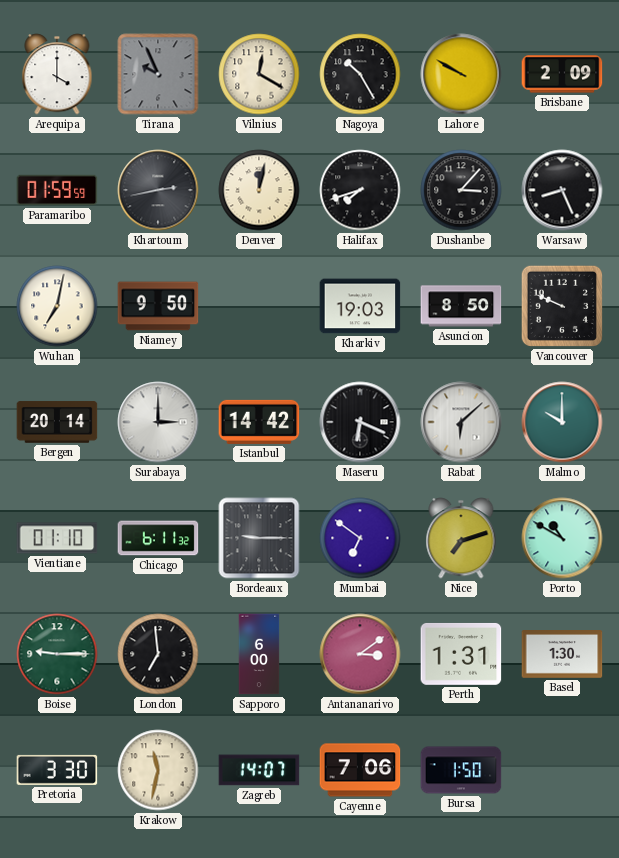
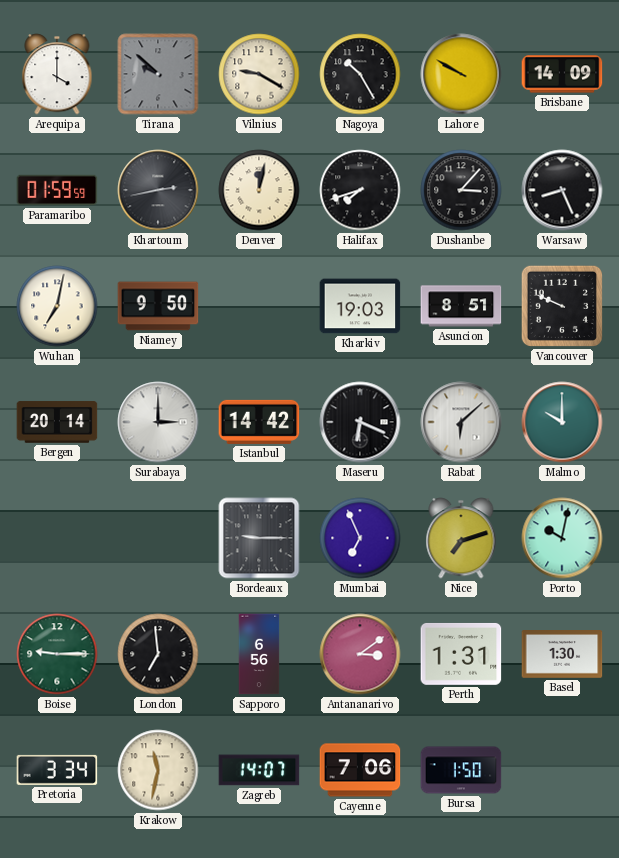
Tirana: 9:56 -> 9:52
Vilnius: 12:20 -> 9:20
Brisbane: 2:09 -> 14:09
Asuncion: 8:50 -> 8:51
Vientiane: 01:10 -> none
Chicago: 6:11 -> none
Mumbai: 6:51 -> 6:56
Porto: 10:50 -> 10:02
Sapporo: 6:00 -> 6:56
Pretoria: 3:30 -> 3:34
